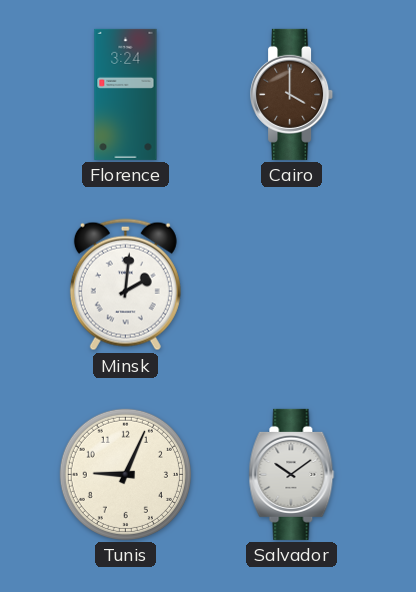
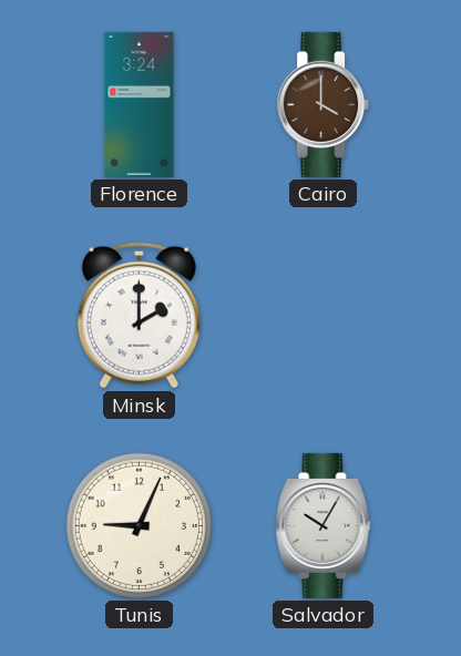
Minsk: 2:01 -> 2:00
Salvador: 10:09 -> 10:05
